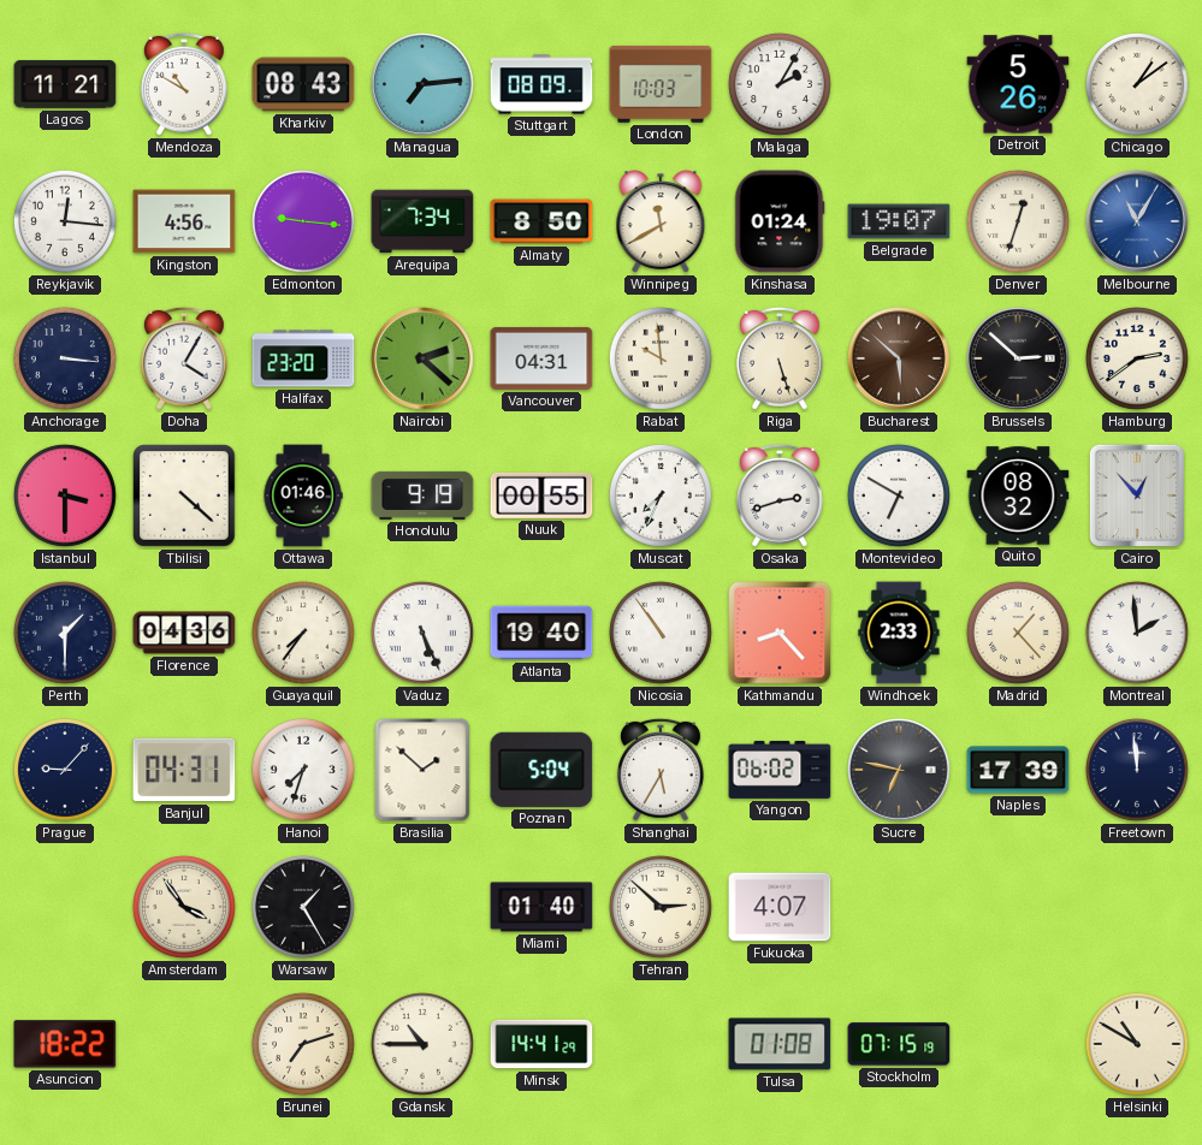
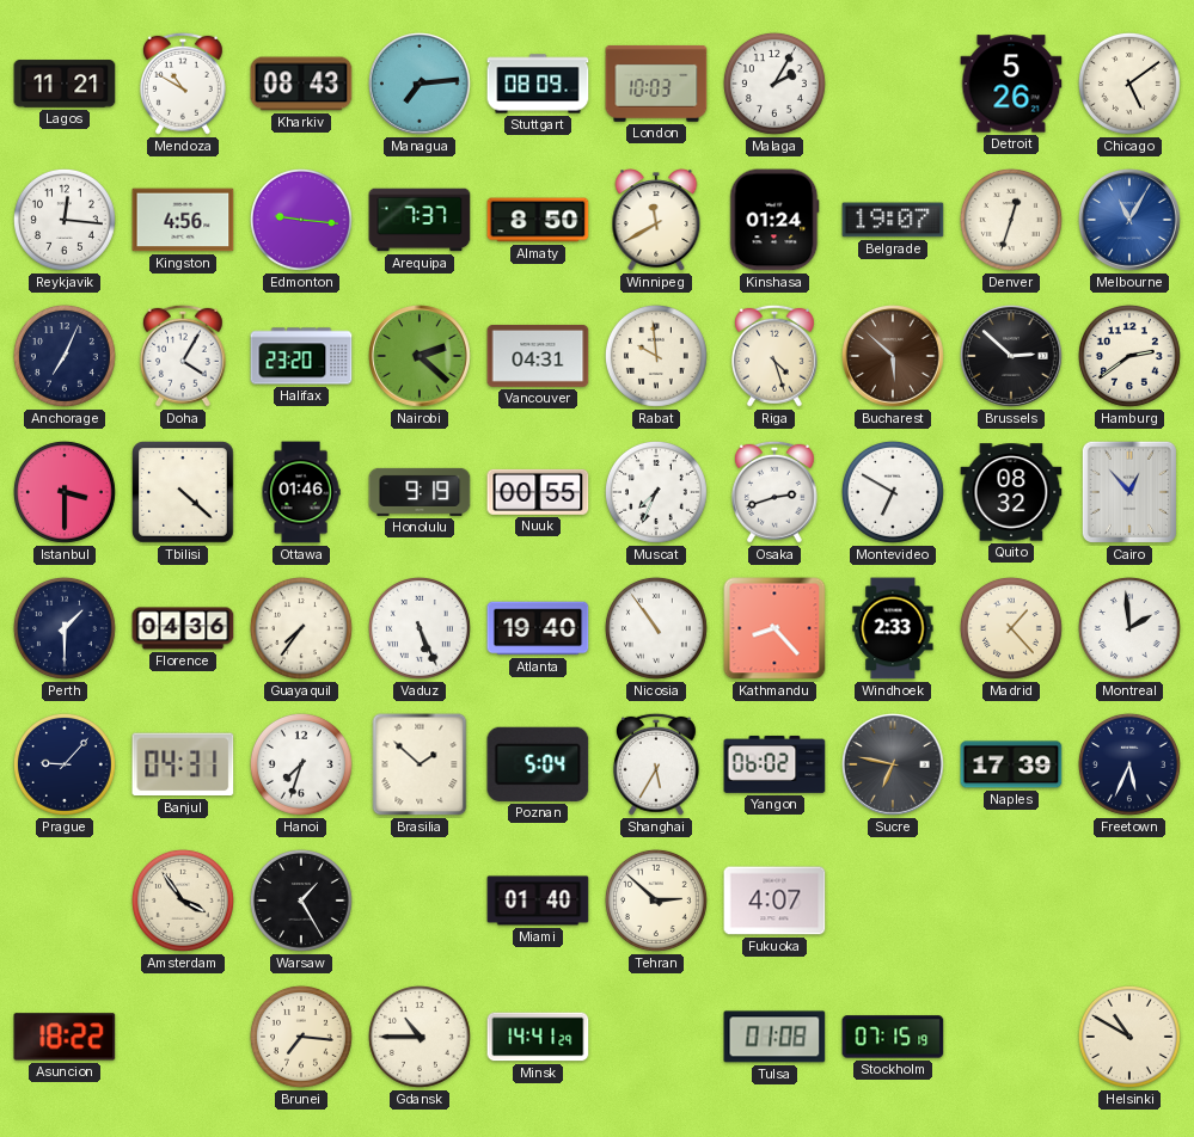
Chicago: 1:09 -> 5:09
Arequipa: 7:34 -> 7:37
Anchorage: 3:16 -> 7:04
Riga: 5:27 -> 4:27
Freetown: 11:59 -> 5:34
Brunei: 7:12 -> 7:16
